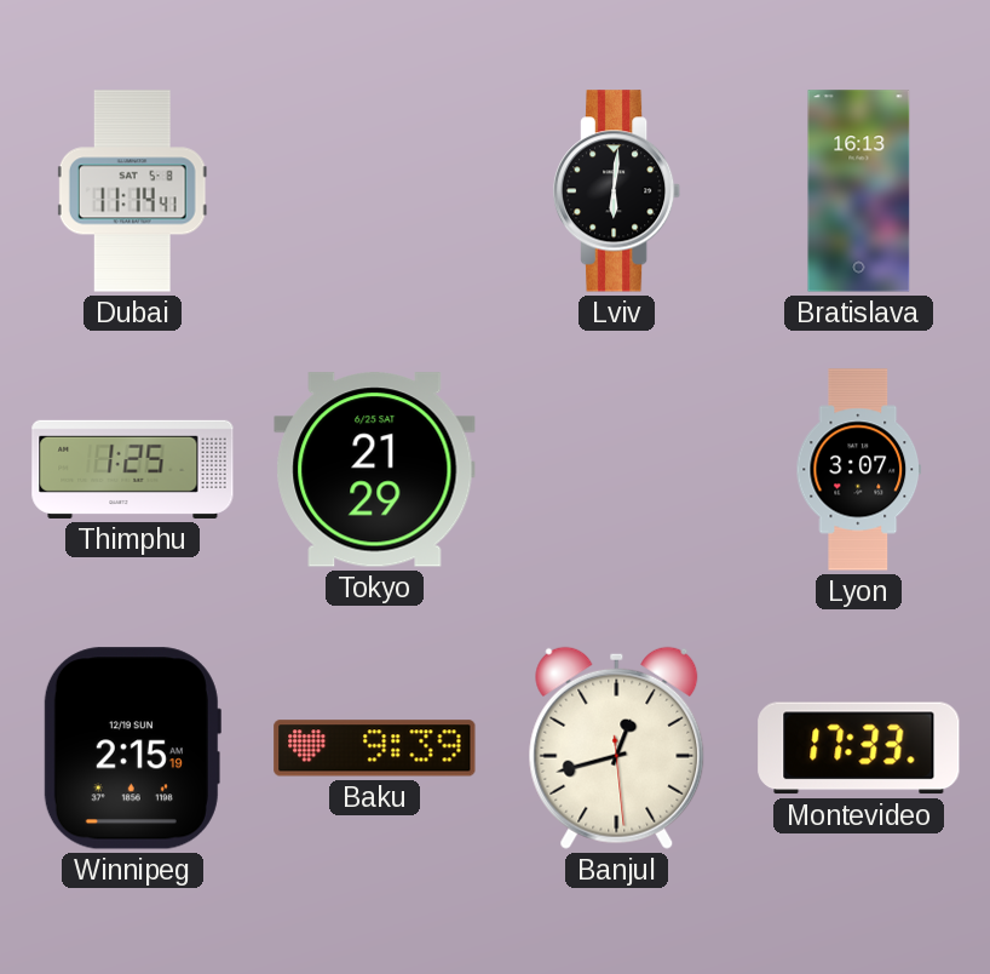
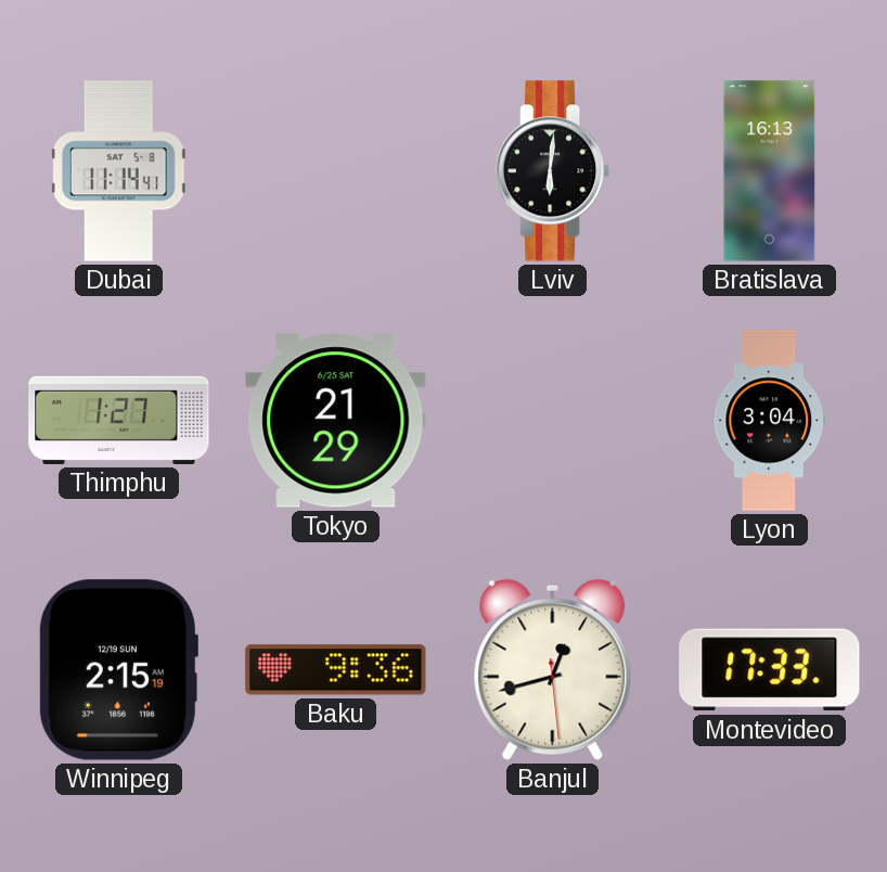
Thimphu: 1:25 -> 1:27
Lyon: 3:07 -> 3:04
Baku: 9:39 -> 9:36
